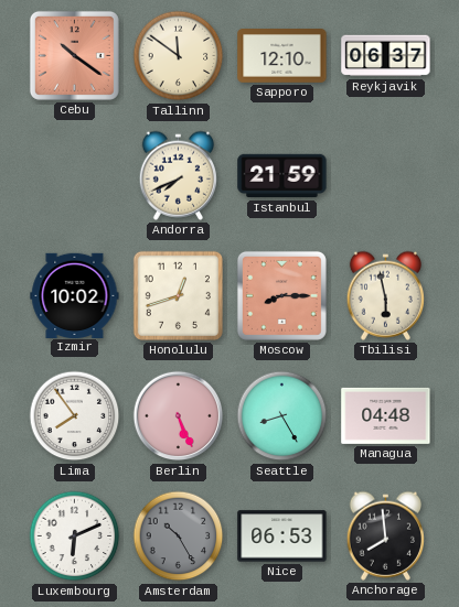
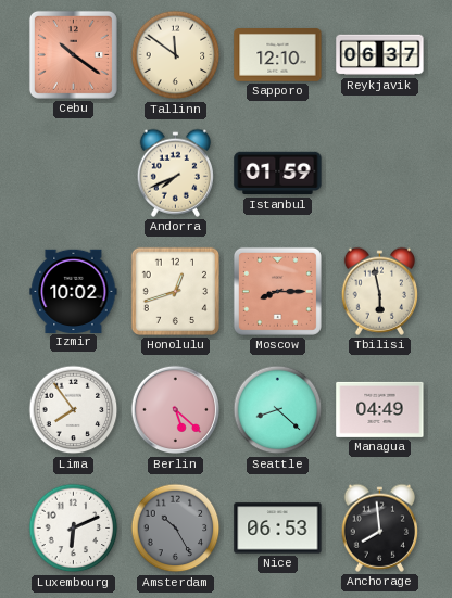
Istanbul: 21:59 -> 01:59
Berlin: 5:26 -> 5:22
Seattle: 8:25 -> 8:22
Managua: 04:48 -> 04:49
